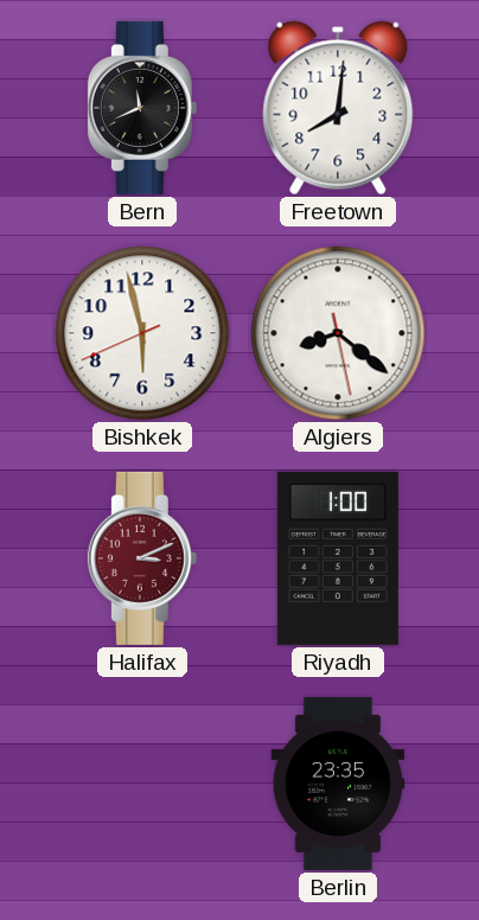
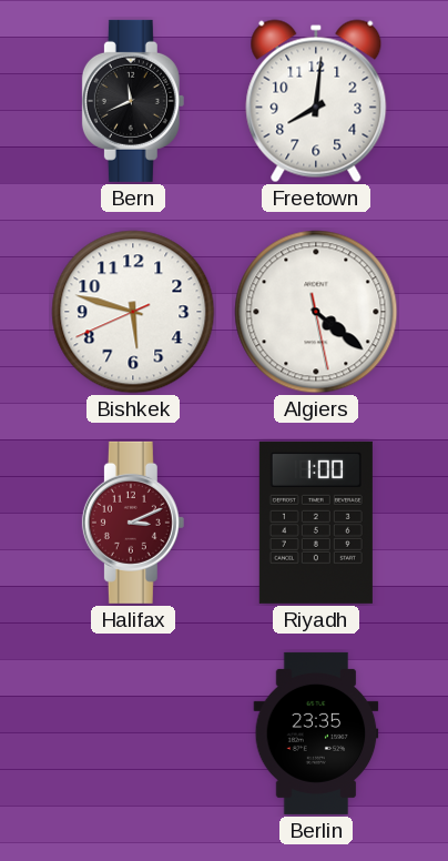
Bishkek: 5:57 -> 5:47
Algiers: 8:21 -> 4:21
